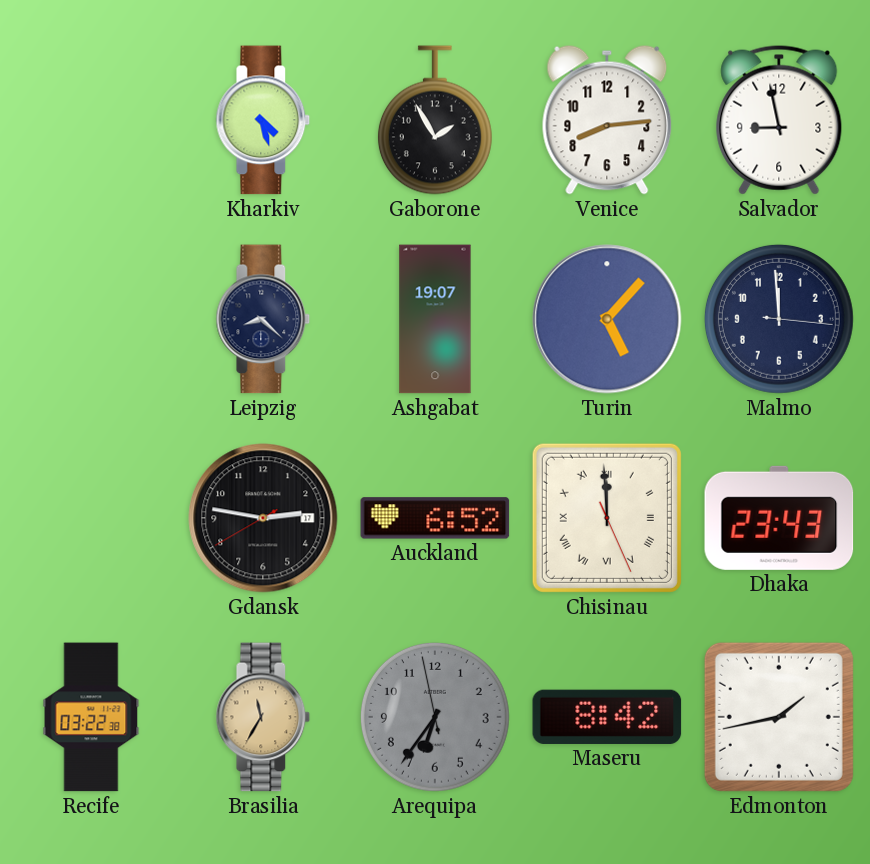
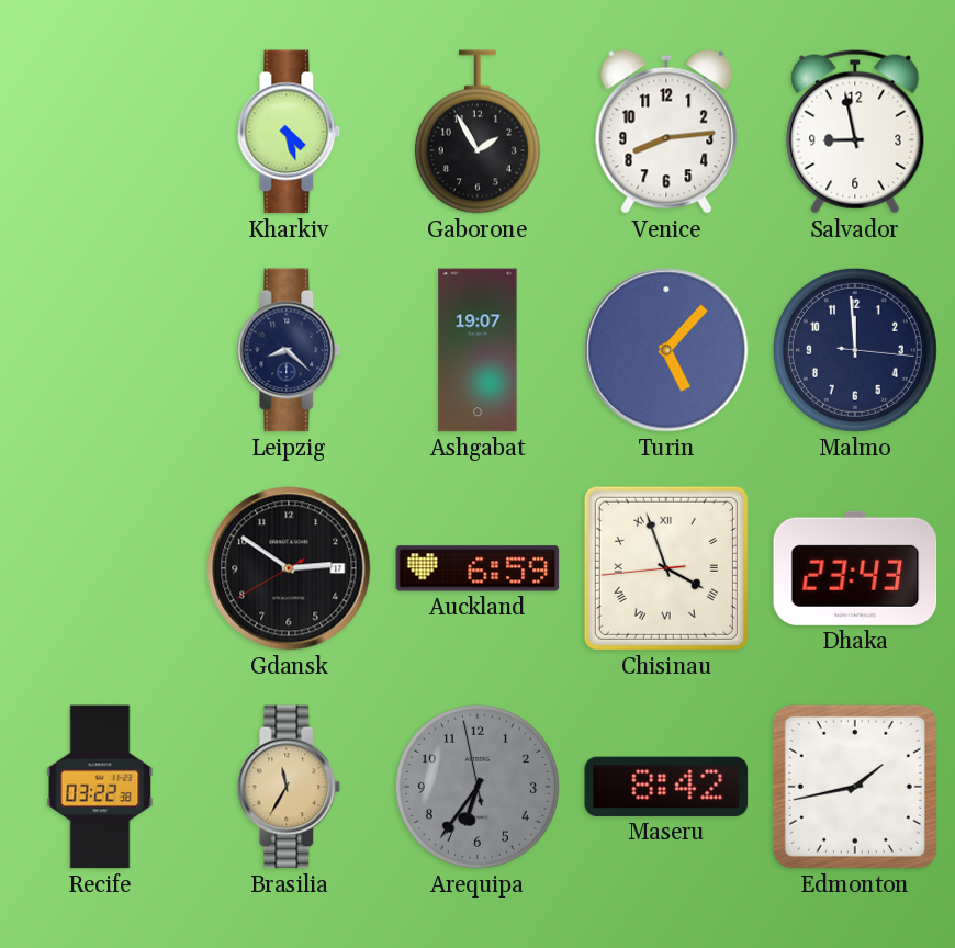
Gdansk: 2:46 -> 2:50
Auckland: 6:52 -> 6:59
Chisinau: 11:59 -> 3:56
